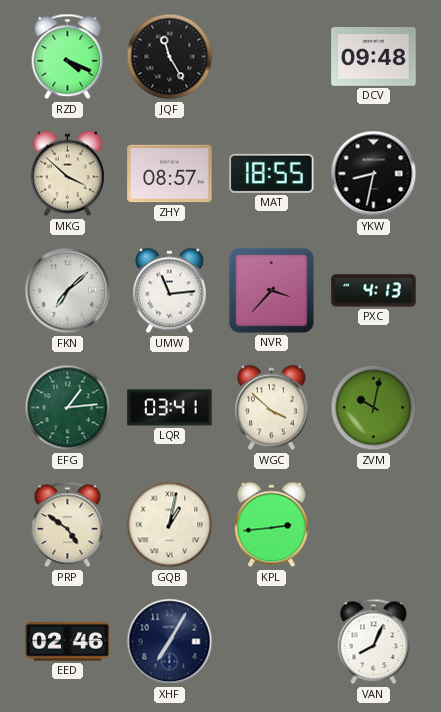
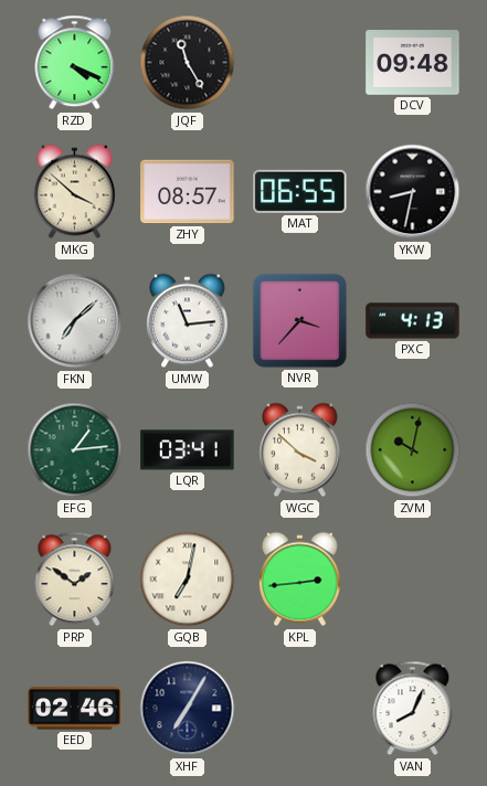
MAT: 18:55 -> 06:55
PRP: 4:51 -> 1:51
GQB: 1:02 -> 7:02
